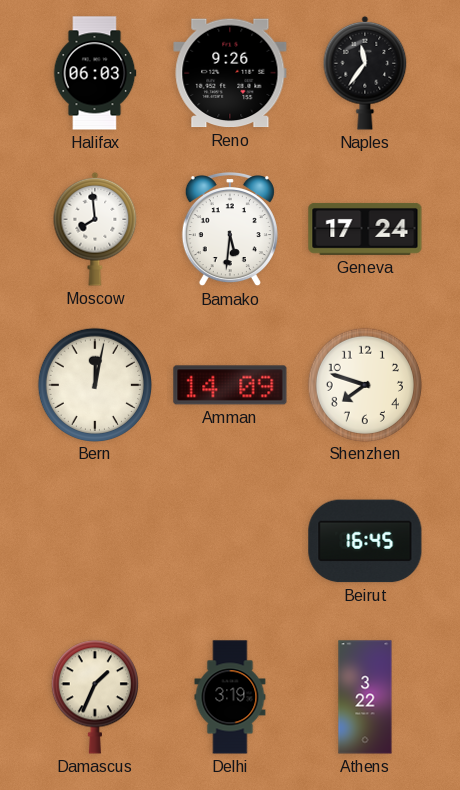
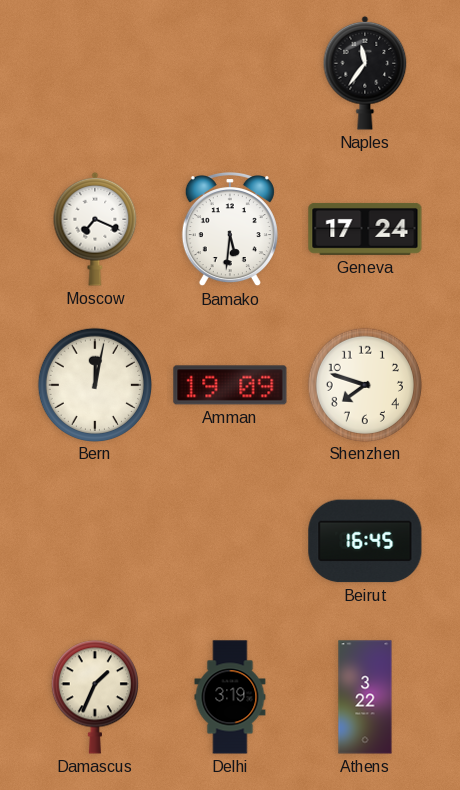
Halifax: 06:03 -> none
Reno: 9:26 -> none
Moscow: 7:59 -> 7:19
Amman: 14:09 -> 19:09
